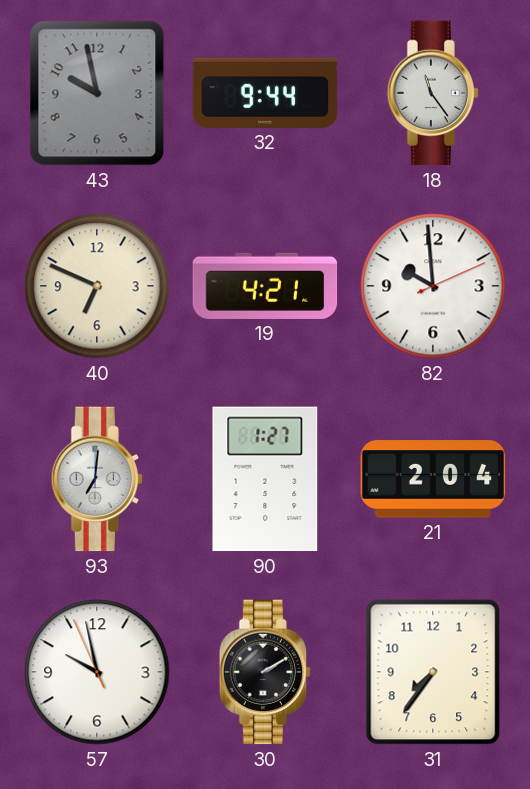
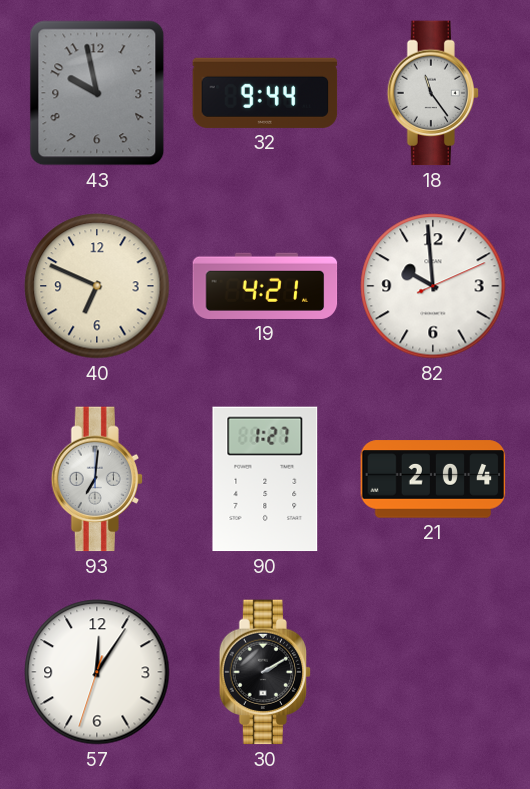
57: 9:57 -> 12:05
31: 7:36 -> none
